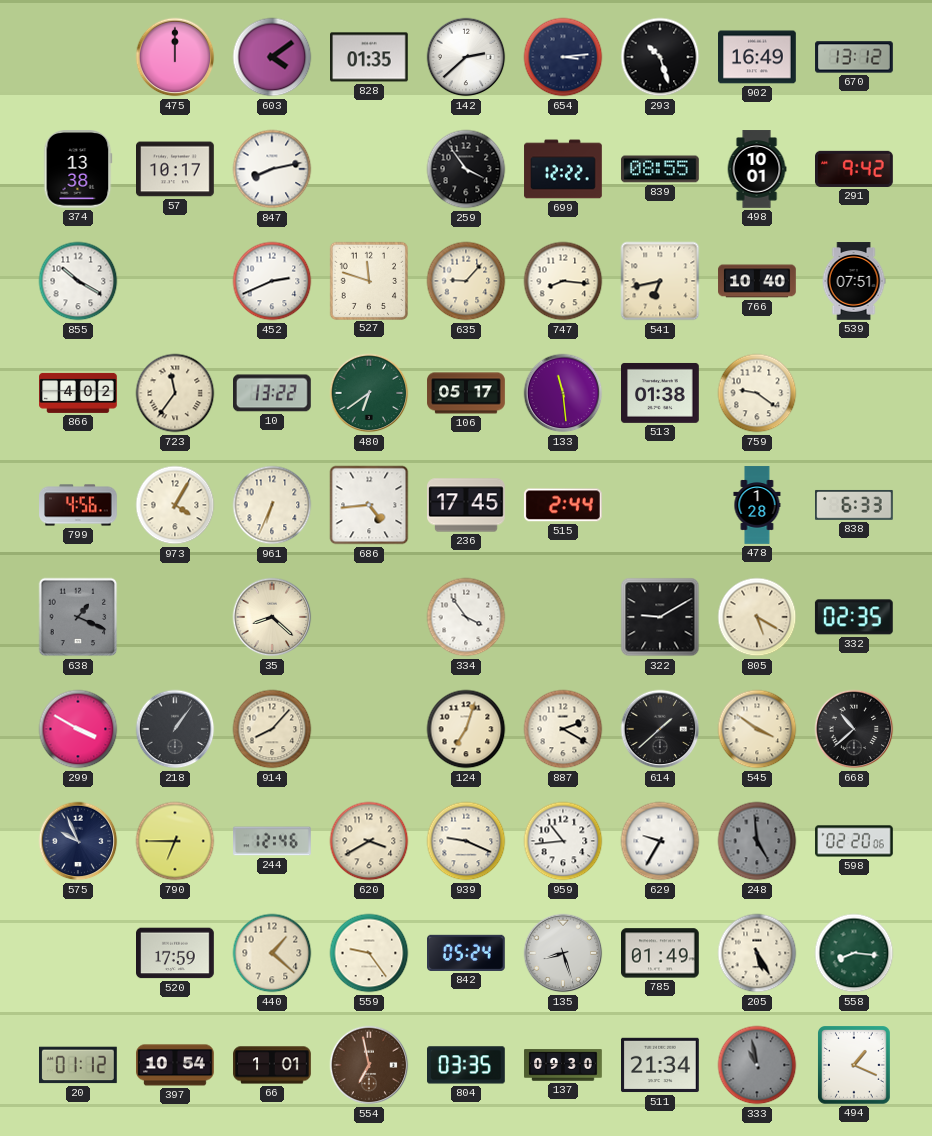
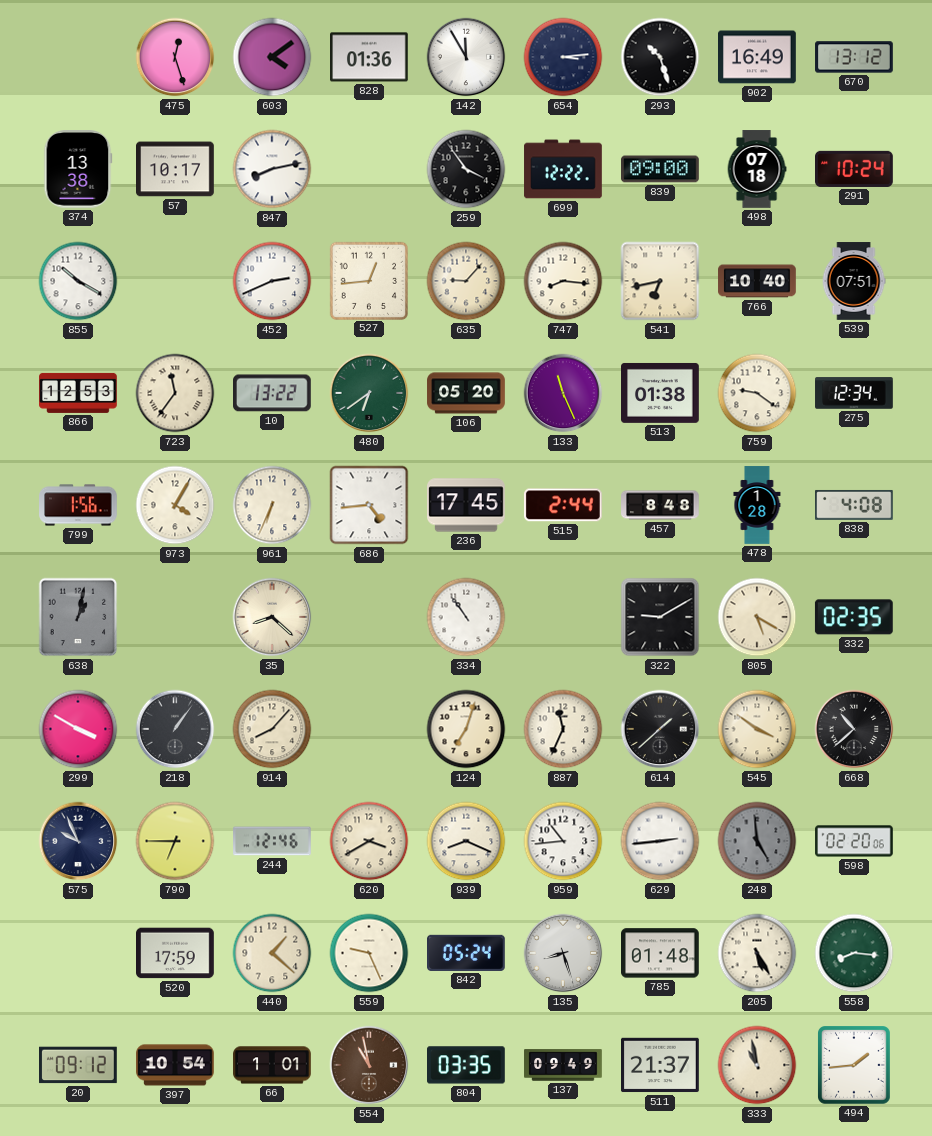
475: 12:00 -> 12:27
828: 01:35 -> 01:36
142: 2:38 -> 11:55
839: 08:55 -> 09:00
498: 10:01 -> 07:18
291: 9:42 -> 10:24
527: 11:48 -> 12:44
866: 4:02 -> 12:53
106: 05:17 -> 05:20
133: 11:29 -> 11:26
275: none -> 12:34
799: 4:56 -> 1:56
457: none -> 8:48
838: 6:33 -> 4:08
638: 1:19 -> 1:02
334: 3:54 -> 10:54
887: 2:20 -> 11:34
939: 9:19 -> 8:19
629: 9:35 -> 2:44
559: 9:24 -> 9:26
785: 01:49 -> 01:48
20: 01:12 -> 09:12
554: 6:58 -> 10:58
137: 09:30 -> 09:49
511: 21:34 -> 21:37
333 dial: grey -> cream
494: 1:19 -> 1:44
